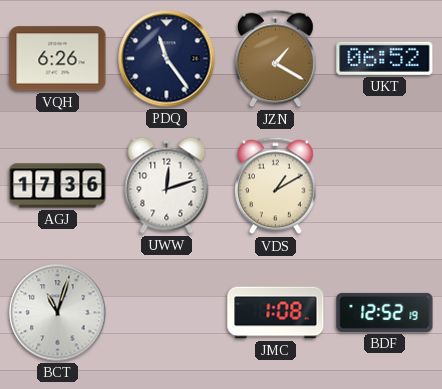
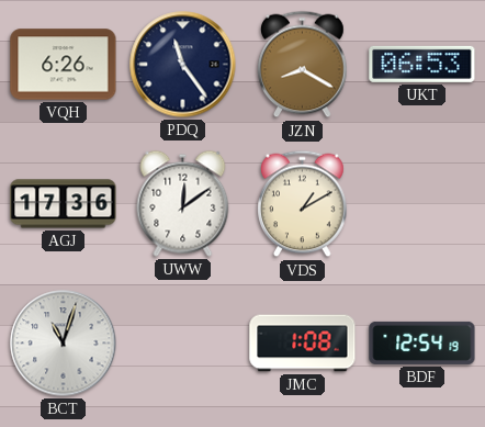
JZN: 1:20 -> 8:20
UKT: 06:52 -> 06:53
UWW: 12:12 -> 12:09
BDF: 12:52 -> 12:54
